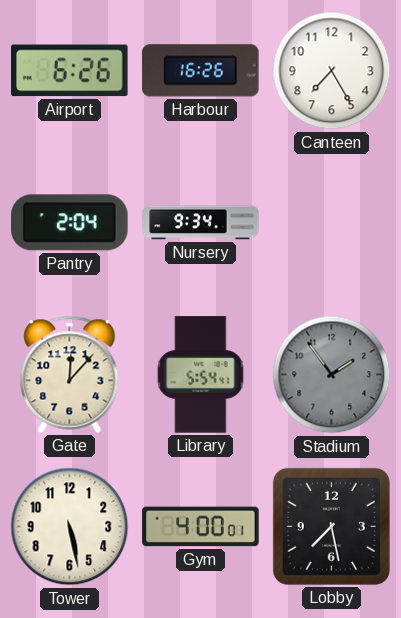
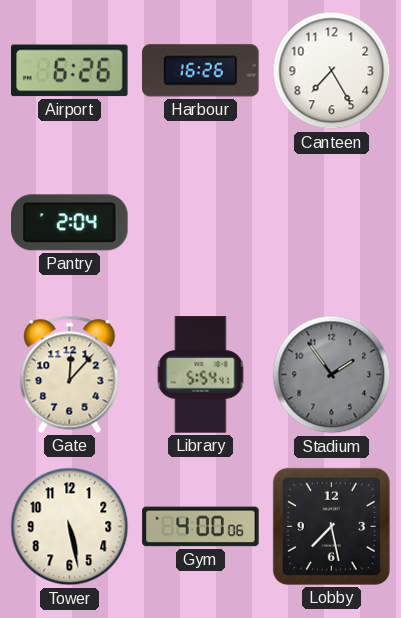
Nursery: 9:34 -> none
Gym: 4:00:01 -> 4:00:06
